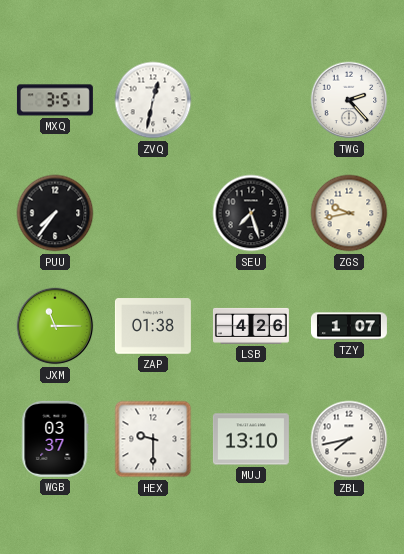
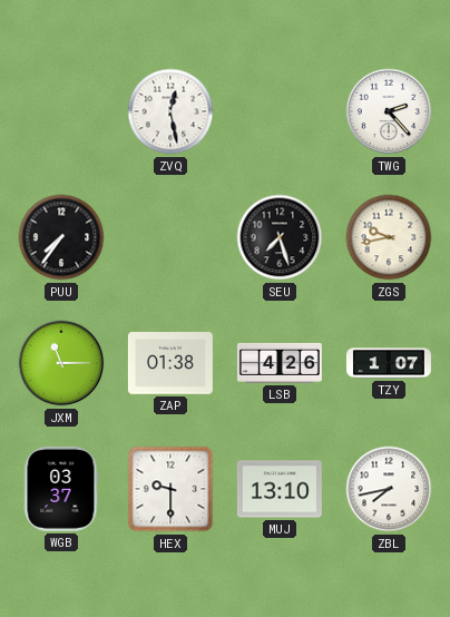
MXQ: 3:51 -> none
ZVQ: 12:32 -> 12:28
